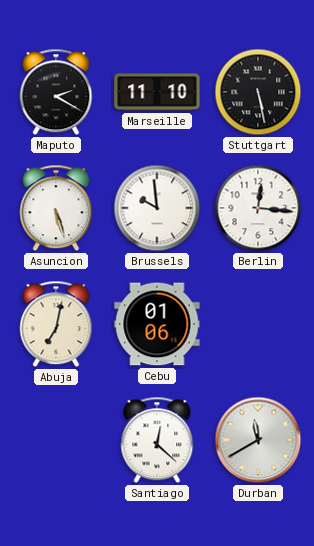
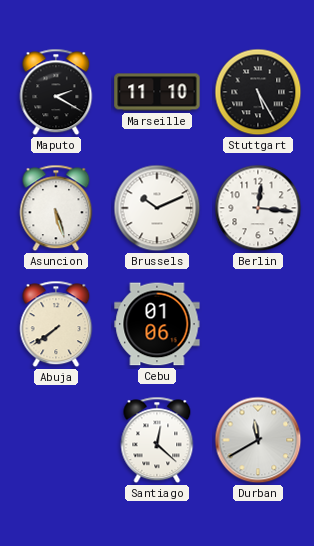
Stuttgart: 5:28 -> 5:25
Brussels: 9:59 -> 10:11
Abuja: 7:02 -> 7:39
